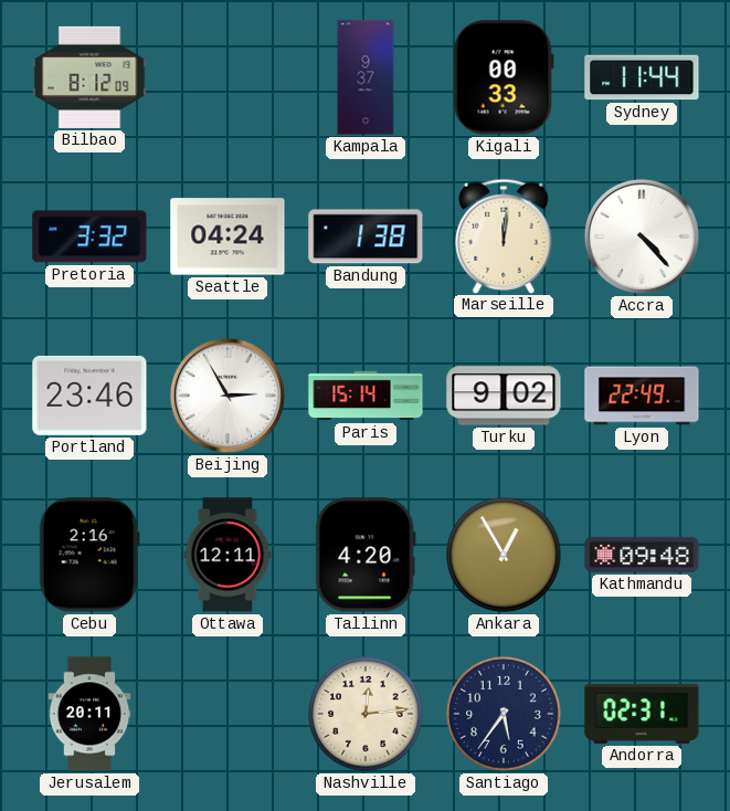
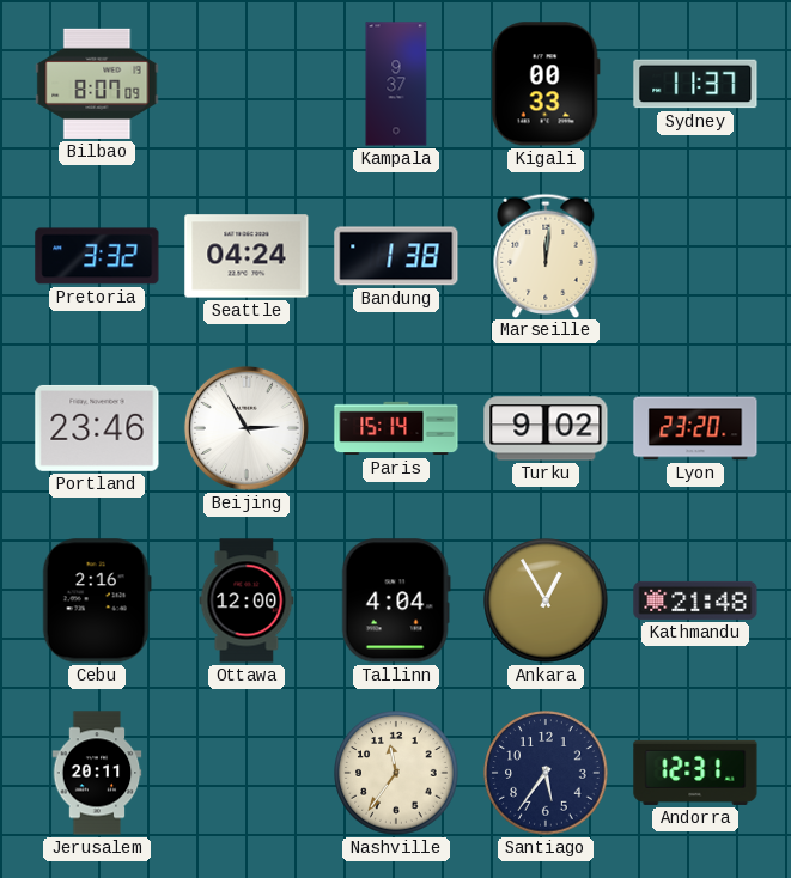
Bilbao: 8:12 -> 8:07
Sydney: 11:44 -> 11:37
Accra: 4:23 -> none
Lyon: 22:49 -> 23:20
Ottawa: 12:11 -> 12:00
Tallinn: 4:20 -> 4:04
Kathmandu: 09:48 -> 21:48
Nashville: 12:14 -> 11:36
Andorra: 02:31 -> 12:31
